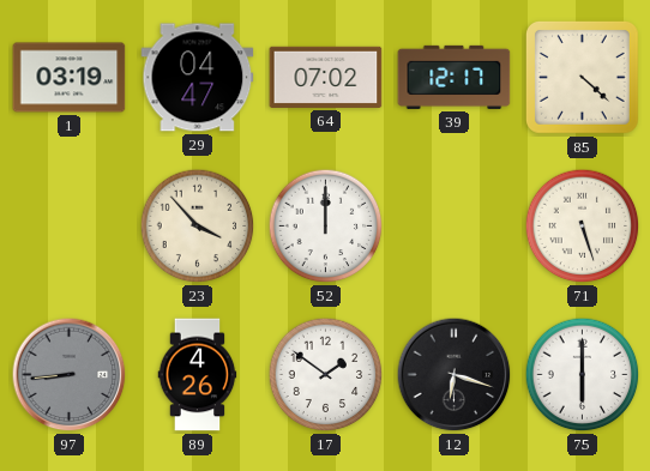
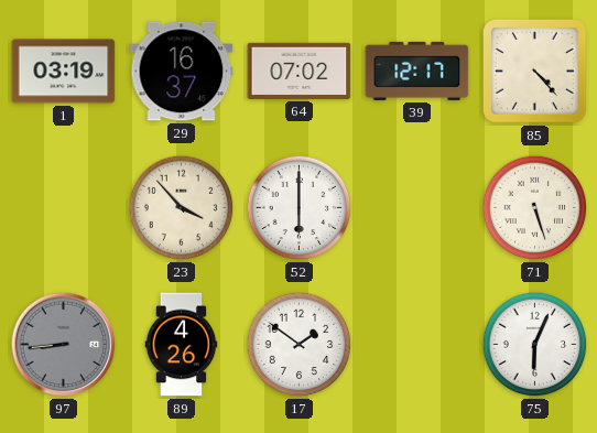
29: 04:47 -> 16:37
85: 4:22 -> 4:23
52: 12:00 -> 6:00
12: 6:18 -> none
75: 6:00 -> 6:04
